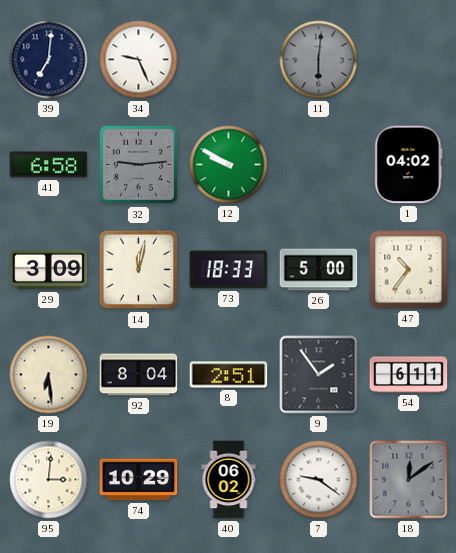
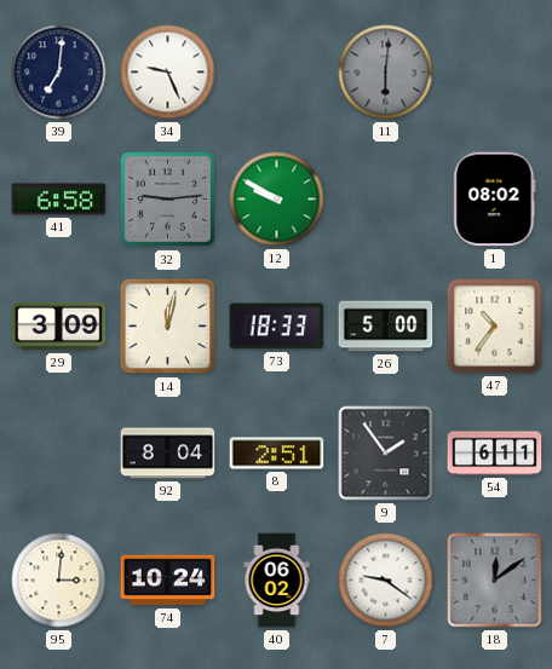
1: 04:02 -> 08:02
19: 6:29 -> none
74: 10:29 -> 10:24
